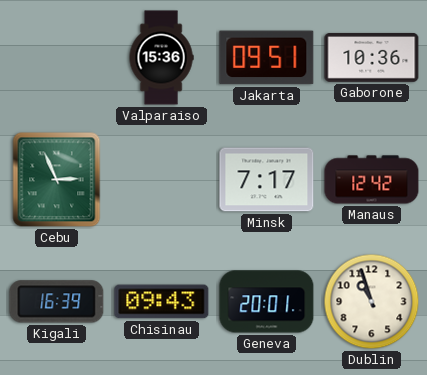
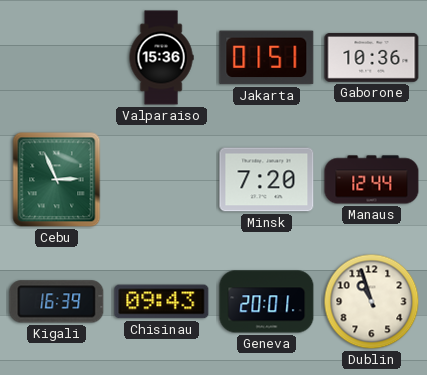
Jakarta: 09:51 -> 01:51
Minsk: 7:17 -> 7:20
Manaus: 12:42 -> 12:44
